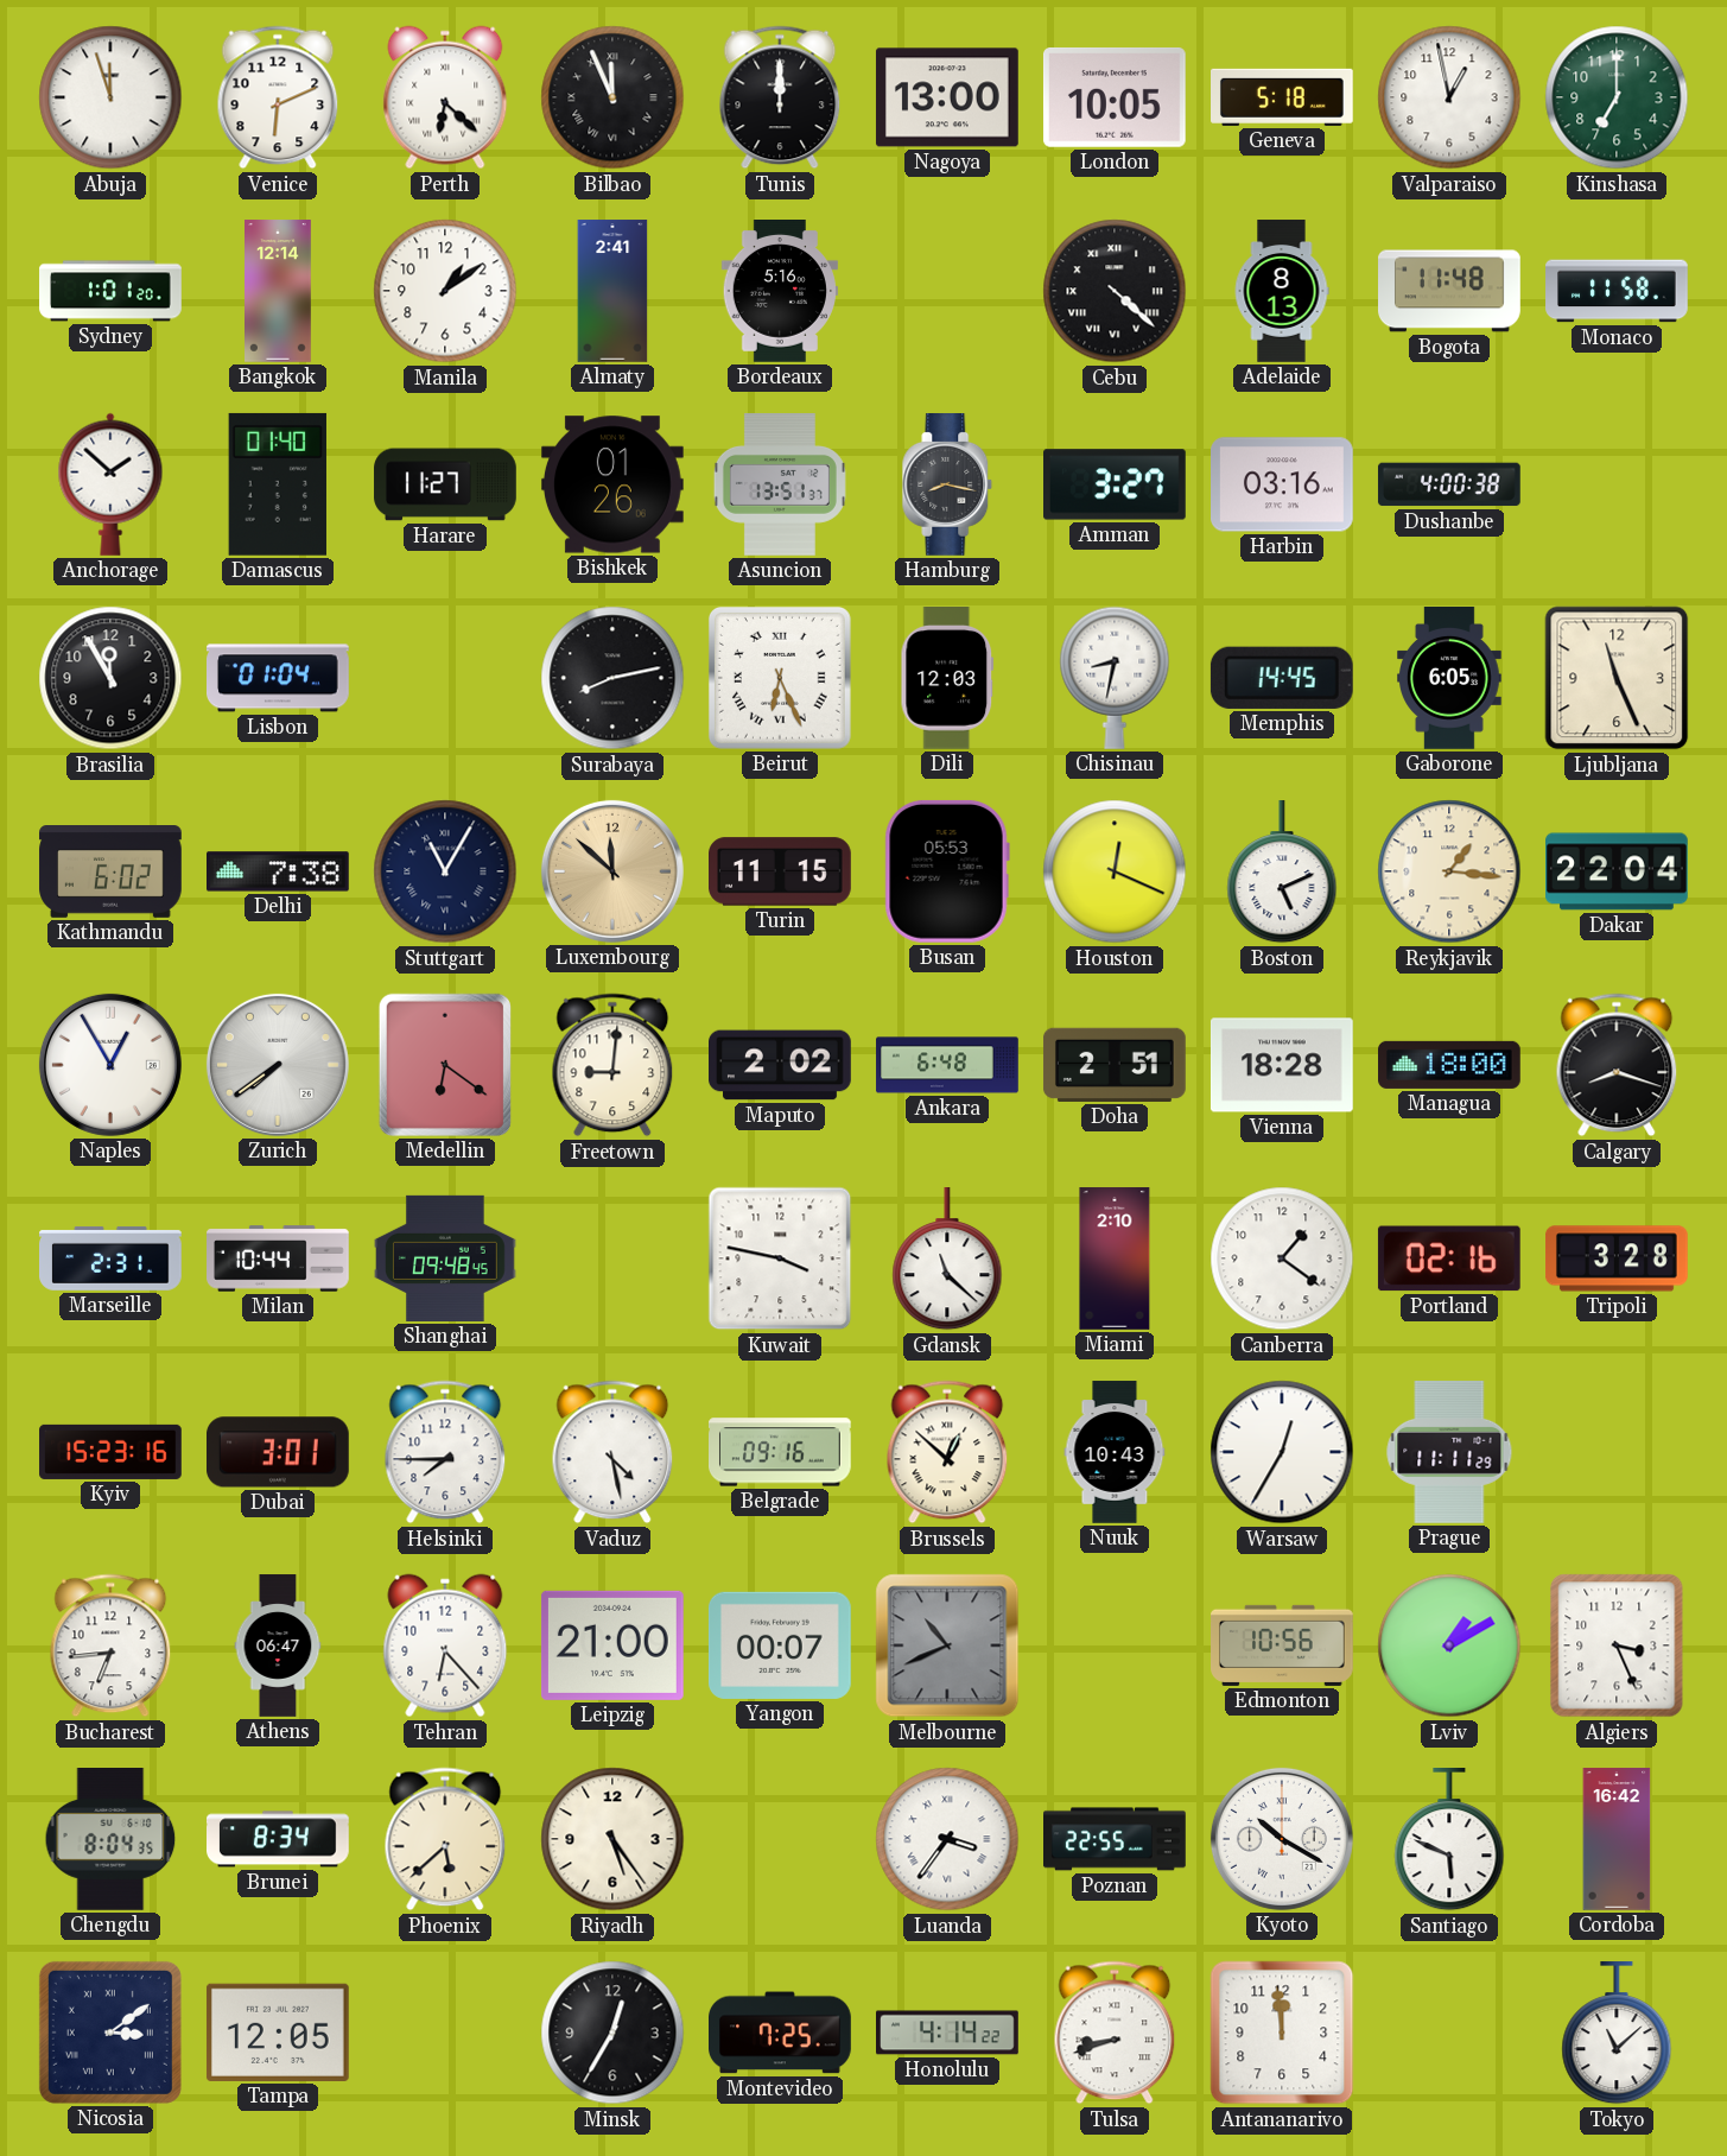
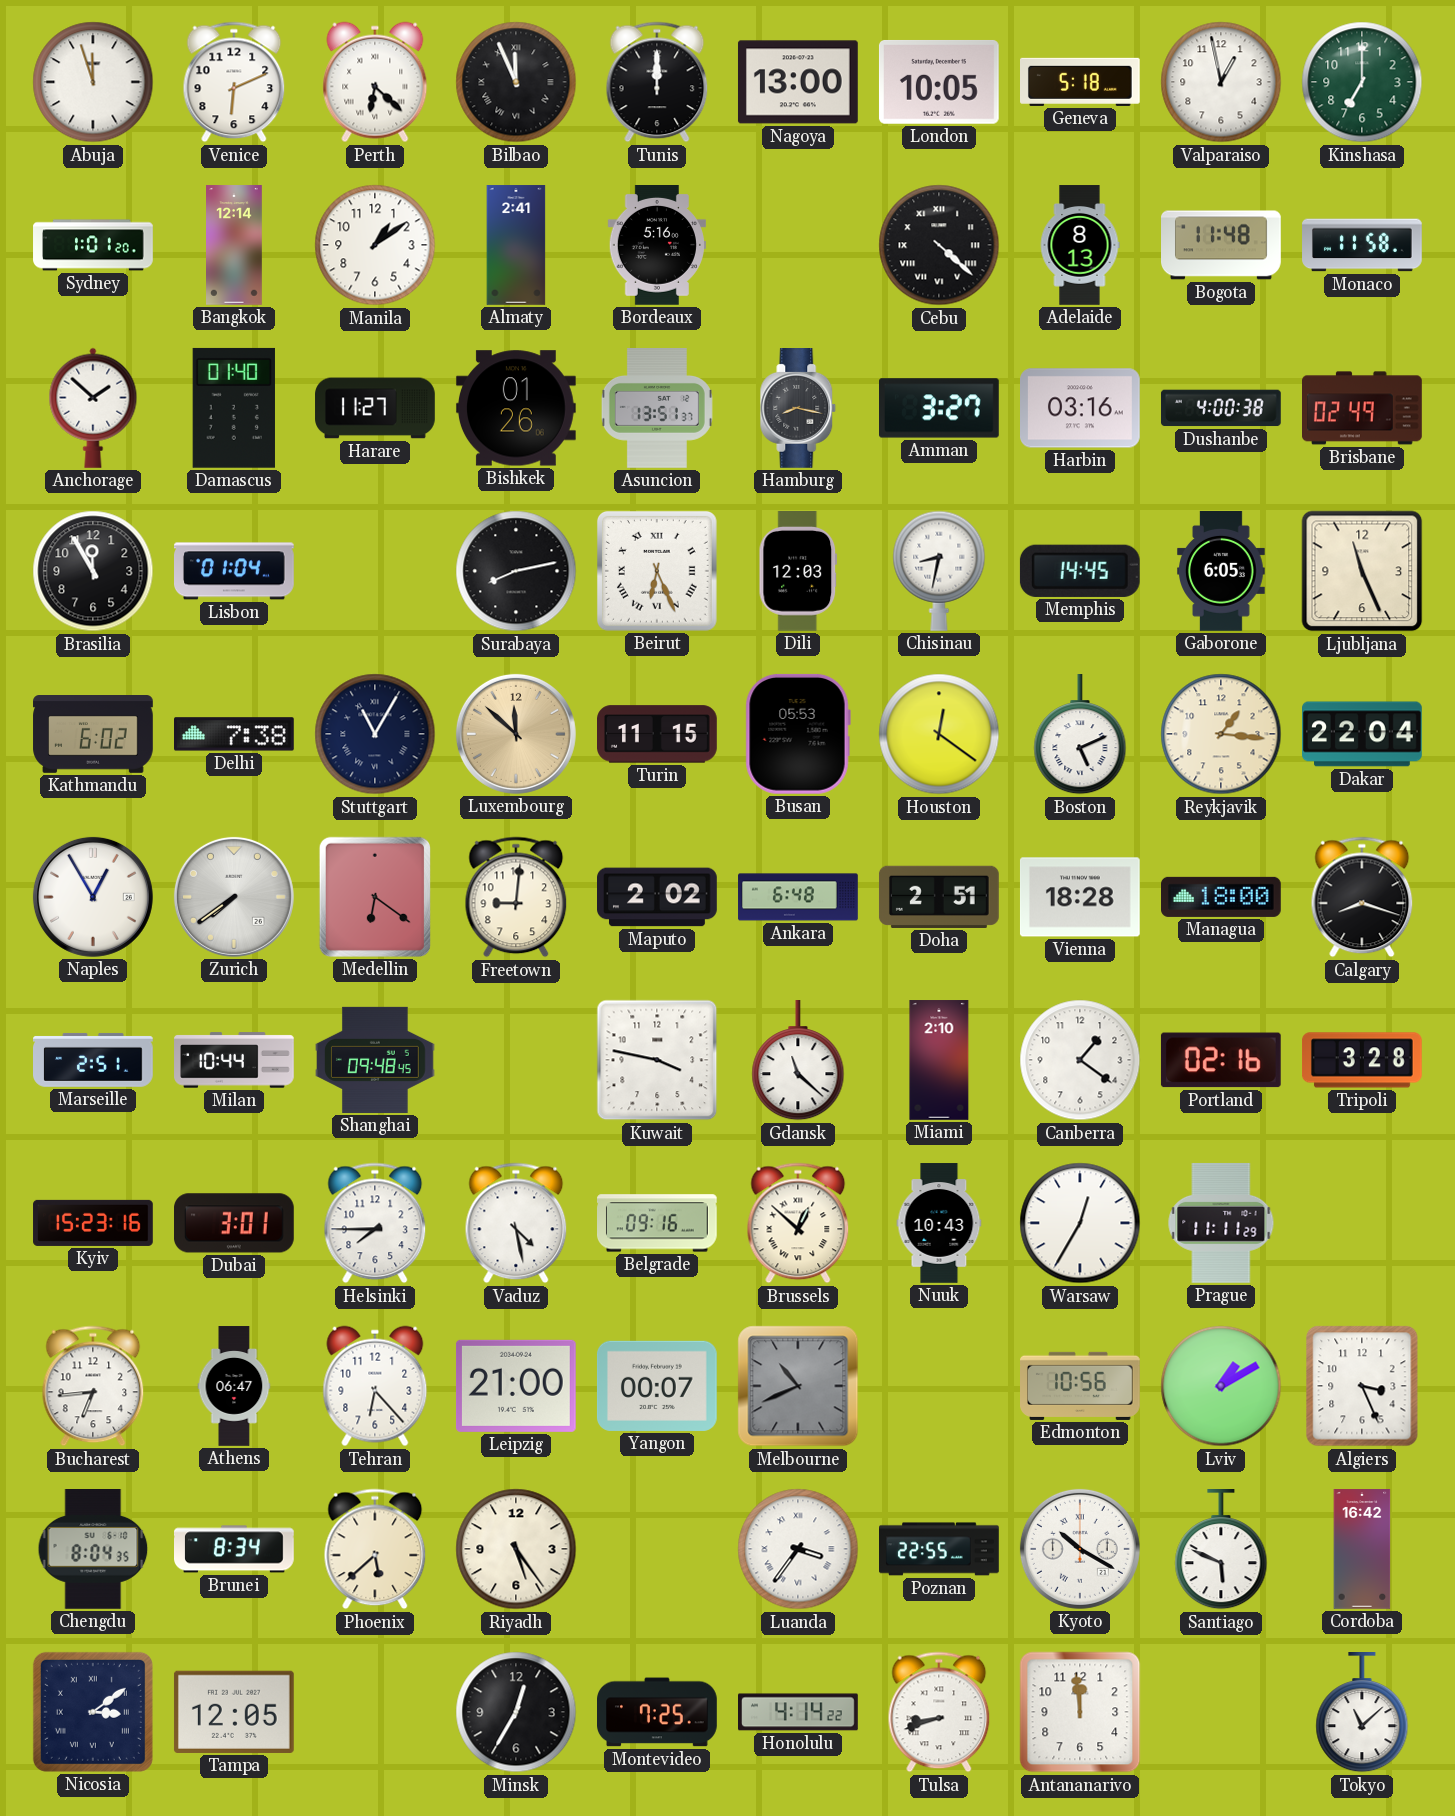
Brisbane: none -> 02:49
Houston: 12:19 -> 12:21
Marseille: 2:31 -> 2:51
